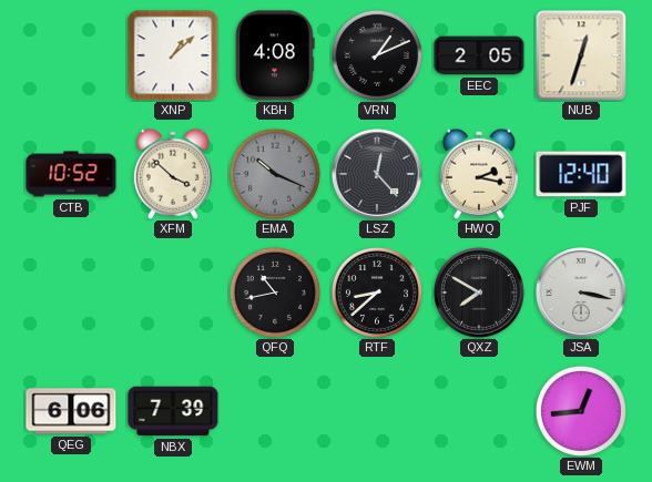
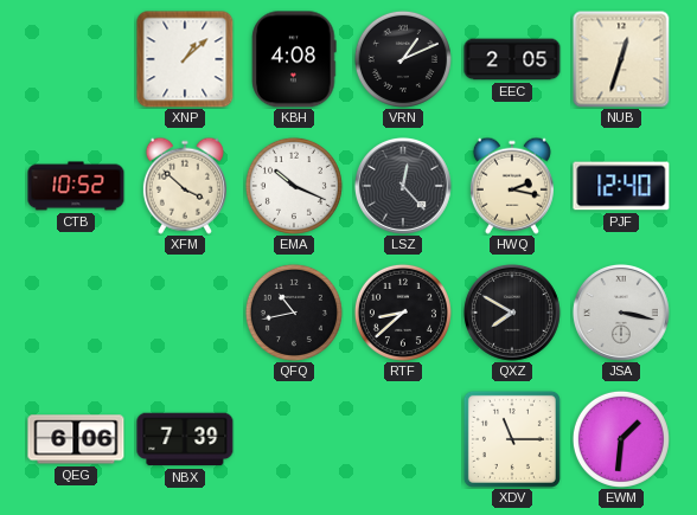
EMA dial: grey -> white
XDV: none -> 11:15
EWM: 12:44 -> 1:31
